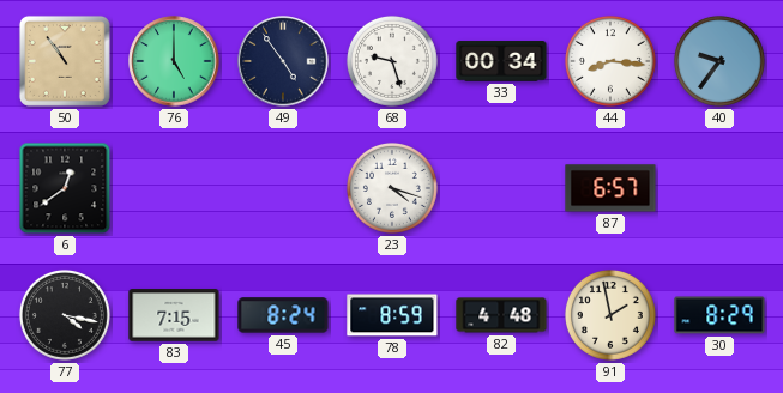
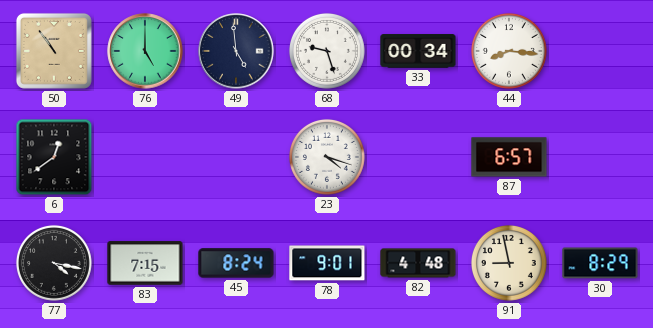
49: 4:54 -> 4:59
40: 9:36 -> none
78: 8:59 -> 9:01
91: 1:58 -> 8:58
